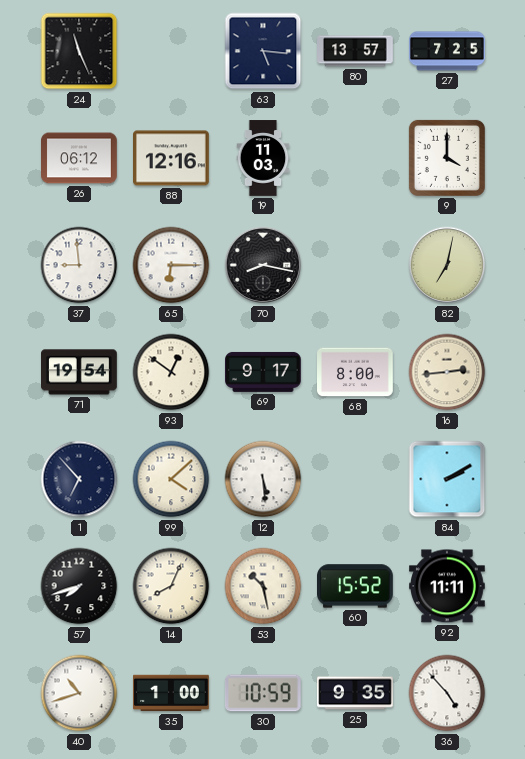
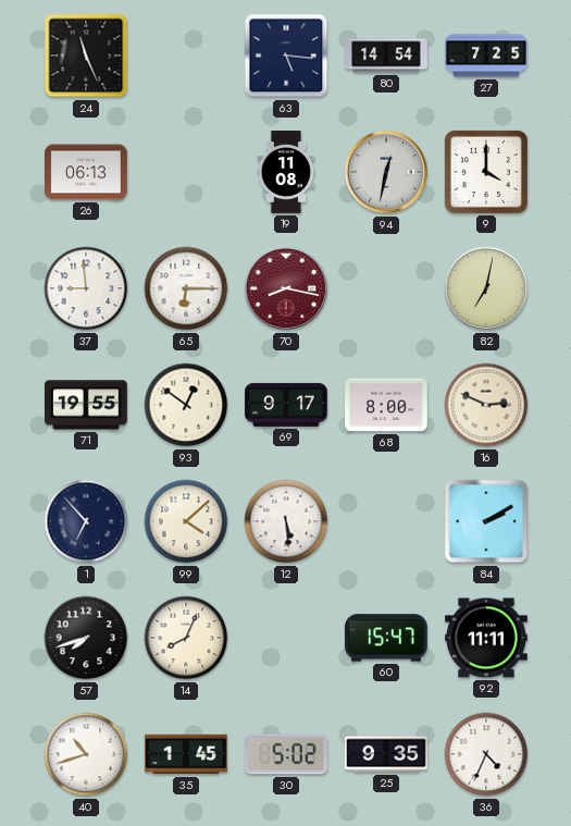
80: 13:57 -> 14:54
26: 06:12 -> 06:13
88: 12:16 -> none
19: 11:03 -> 11:08
94: none -> 12:32
70 dial: black -> burgundy
71: 19:54 -> 19:55
16: 2:44 -> 2:49
53: 10:28 -> none
60: 15:52 -> 15:47
35: 1:00 -> 1:45
30: 10:59 -> 5:02
36: 4:53 -> 4:34
